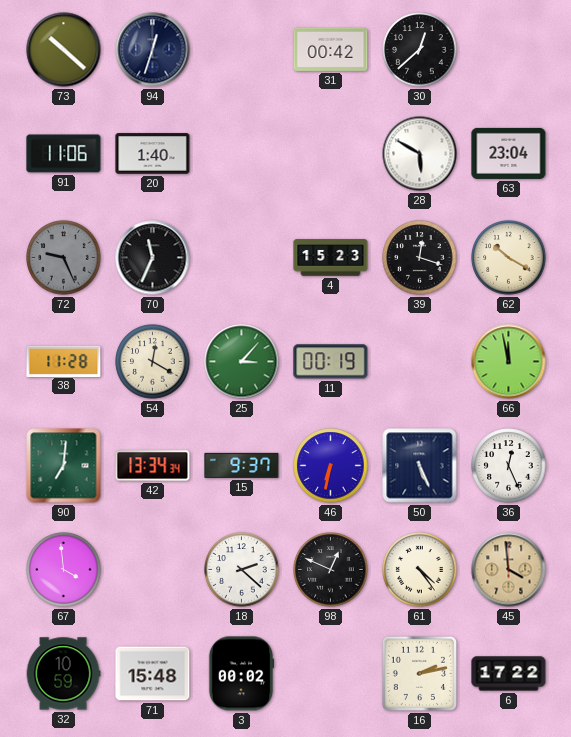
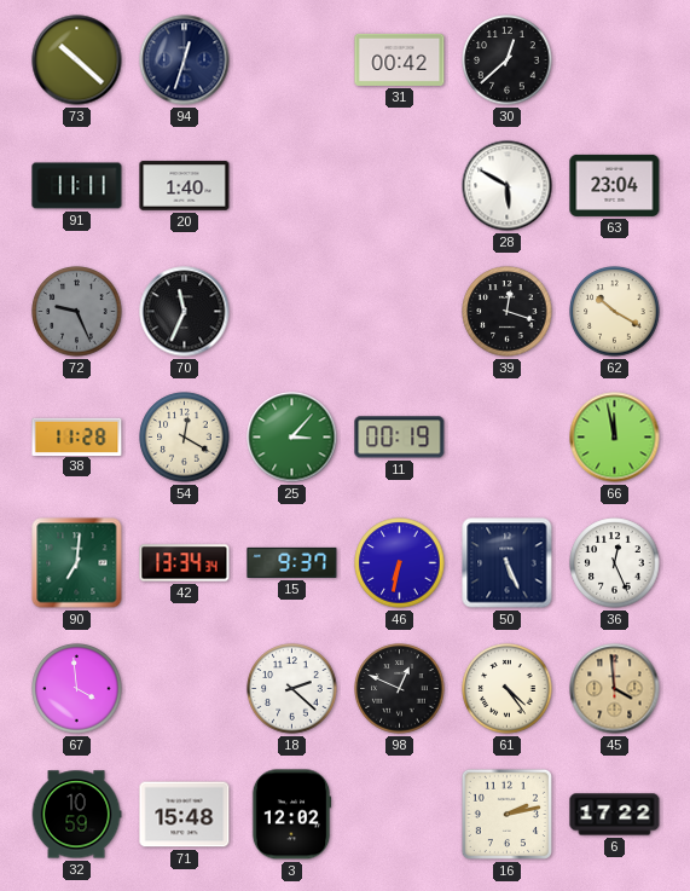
91: 11:06 -> 11:11
4: 15:23 -> none
3: 00:02 -> 12:02
